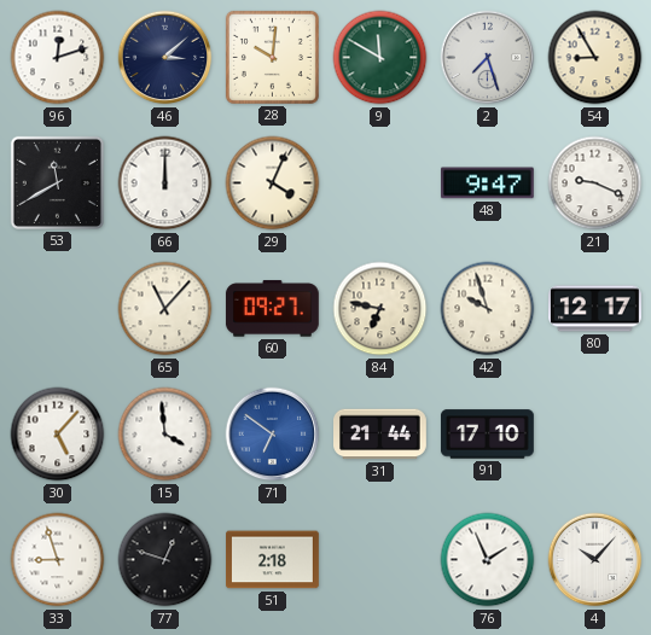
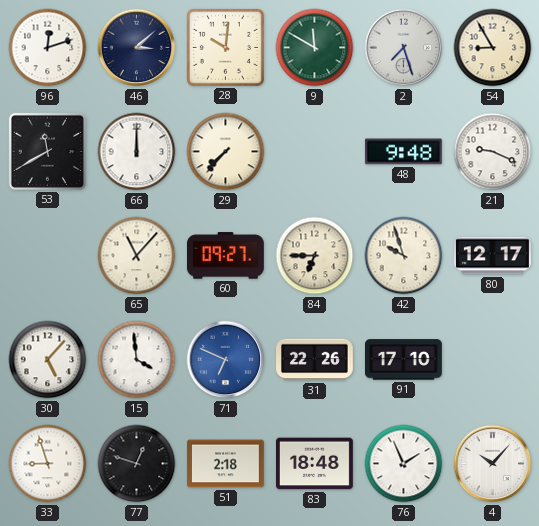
29: 4:04 -> 7:37
48: 9:47 -> 9:48
84: 6:47 -> 6:45
71: 6:51 -> 6:49
31: 21:44 -> 22:26
83: none -> 18:48
